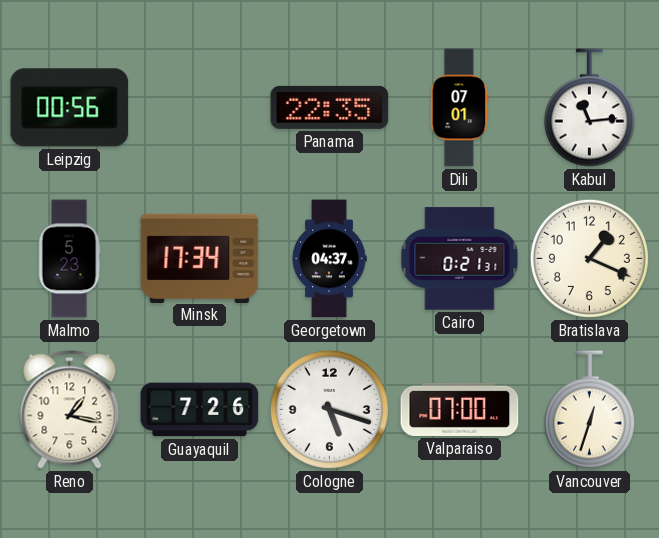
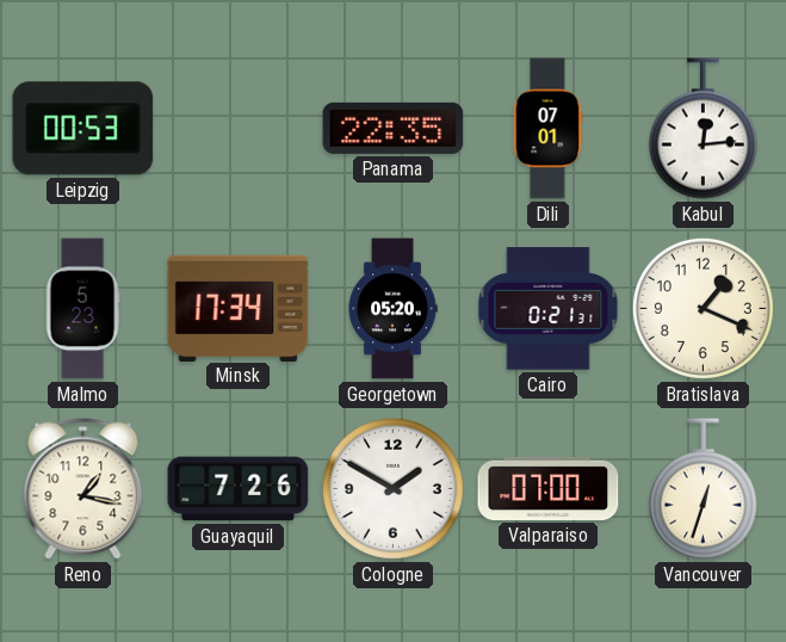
Leipzig: 00:56 -> 00:53
Kabul: 11:14 -> 12:14
Georgetown: 04:37 -> 05:20
Cologne: 5:18 -> 1:50
